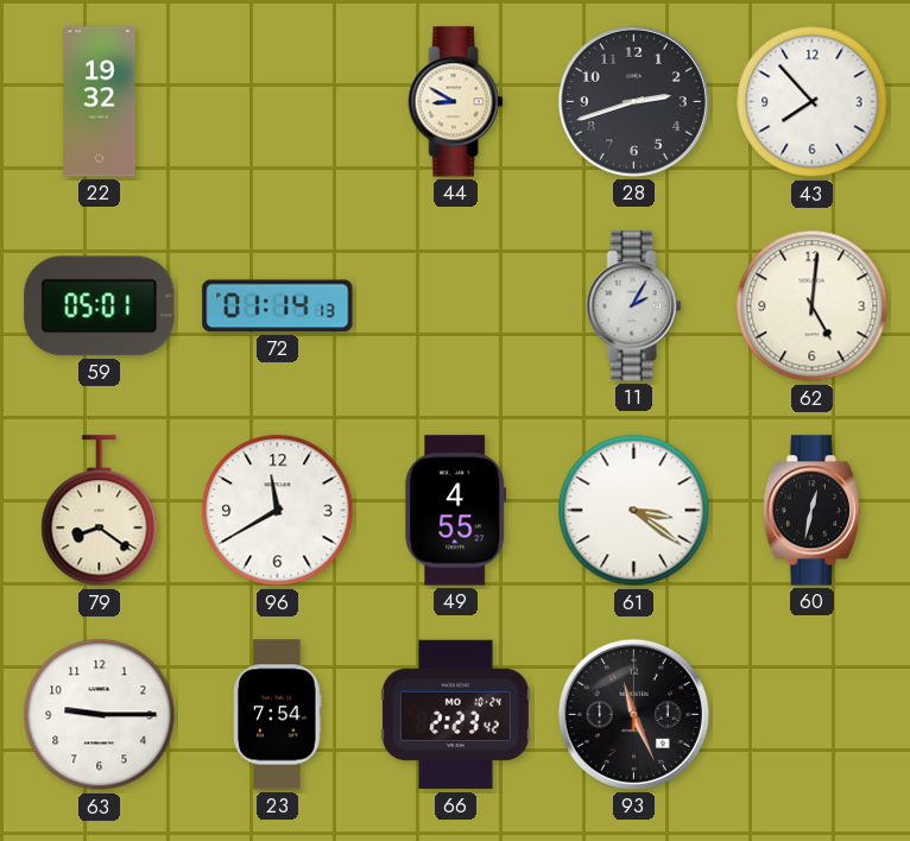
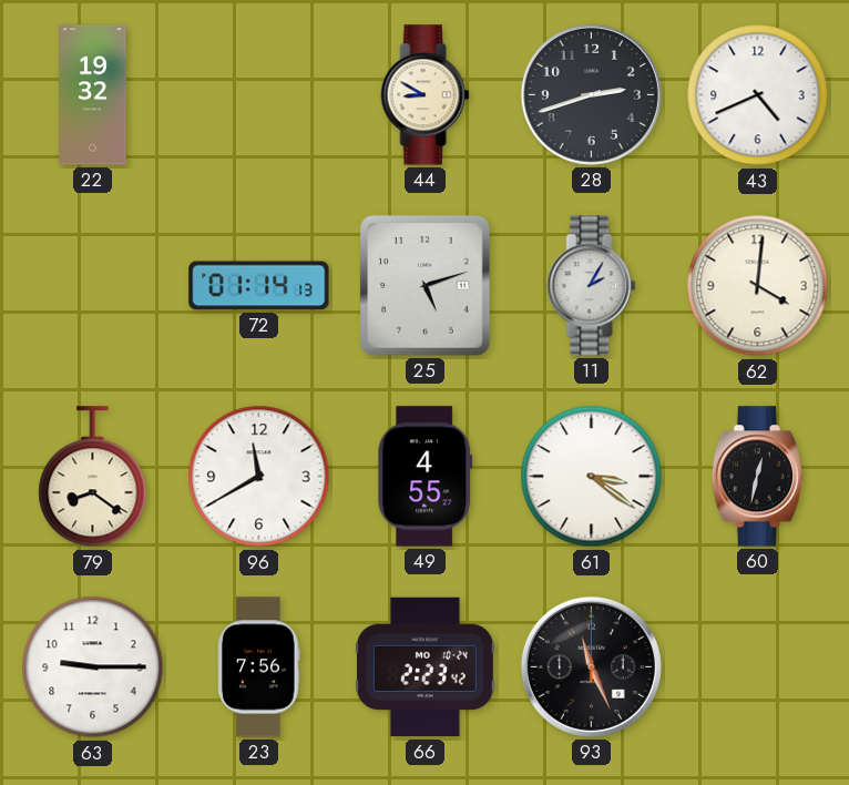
43: 7:53 -> 4:41
59: 05:01 -> none
25: none -> 5:12
62: 5:01 -> 4:01
23: 7:54 -> 7:56
